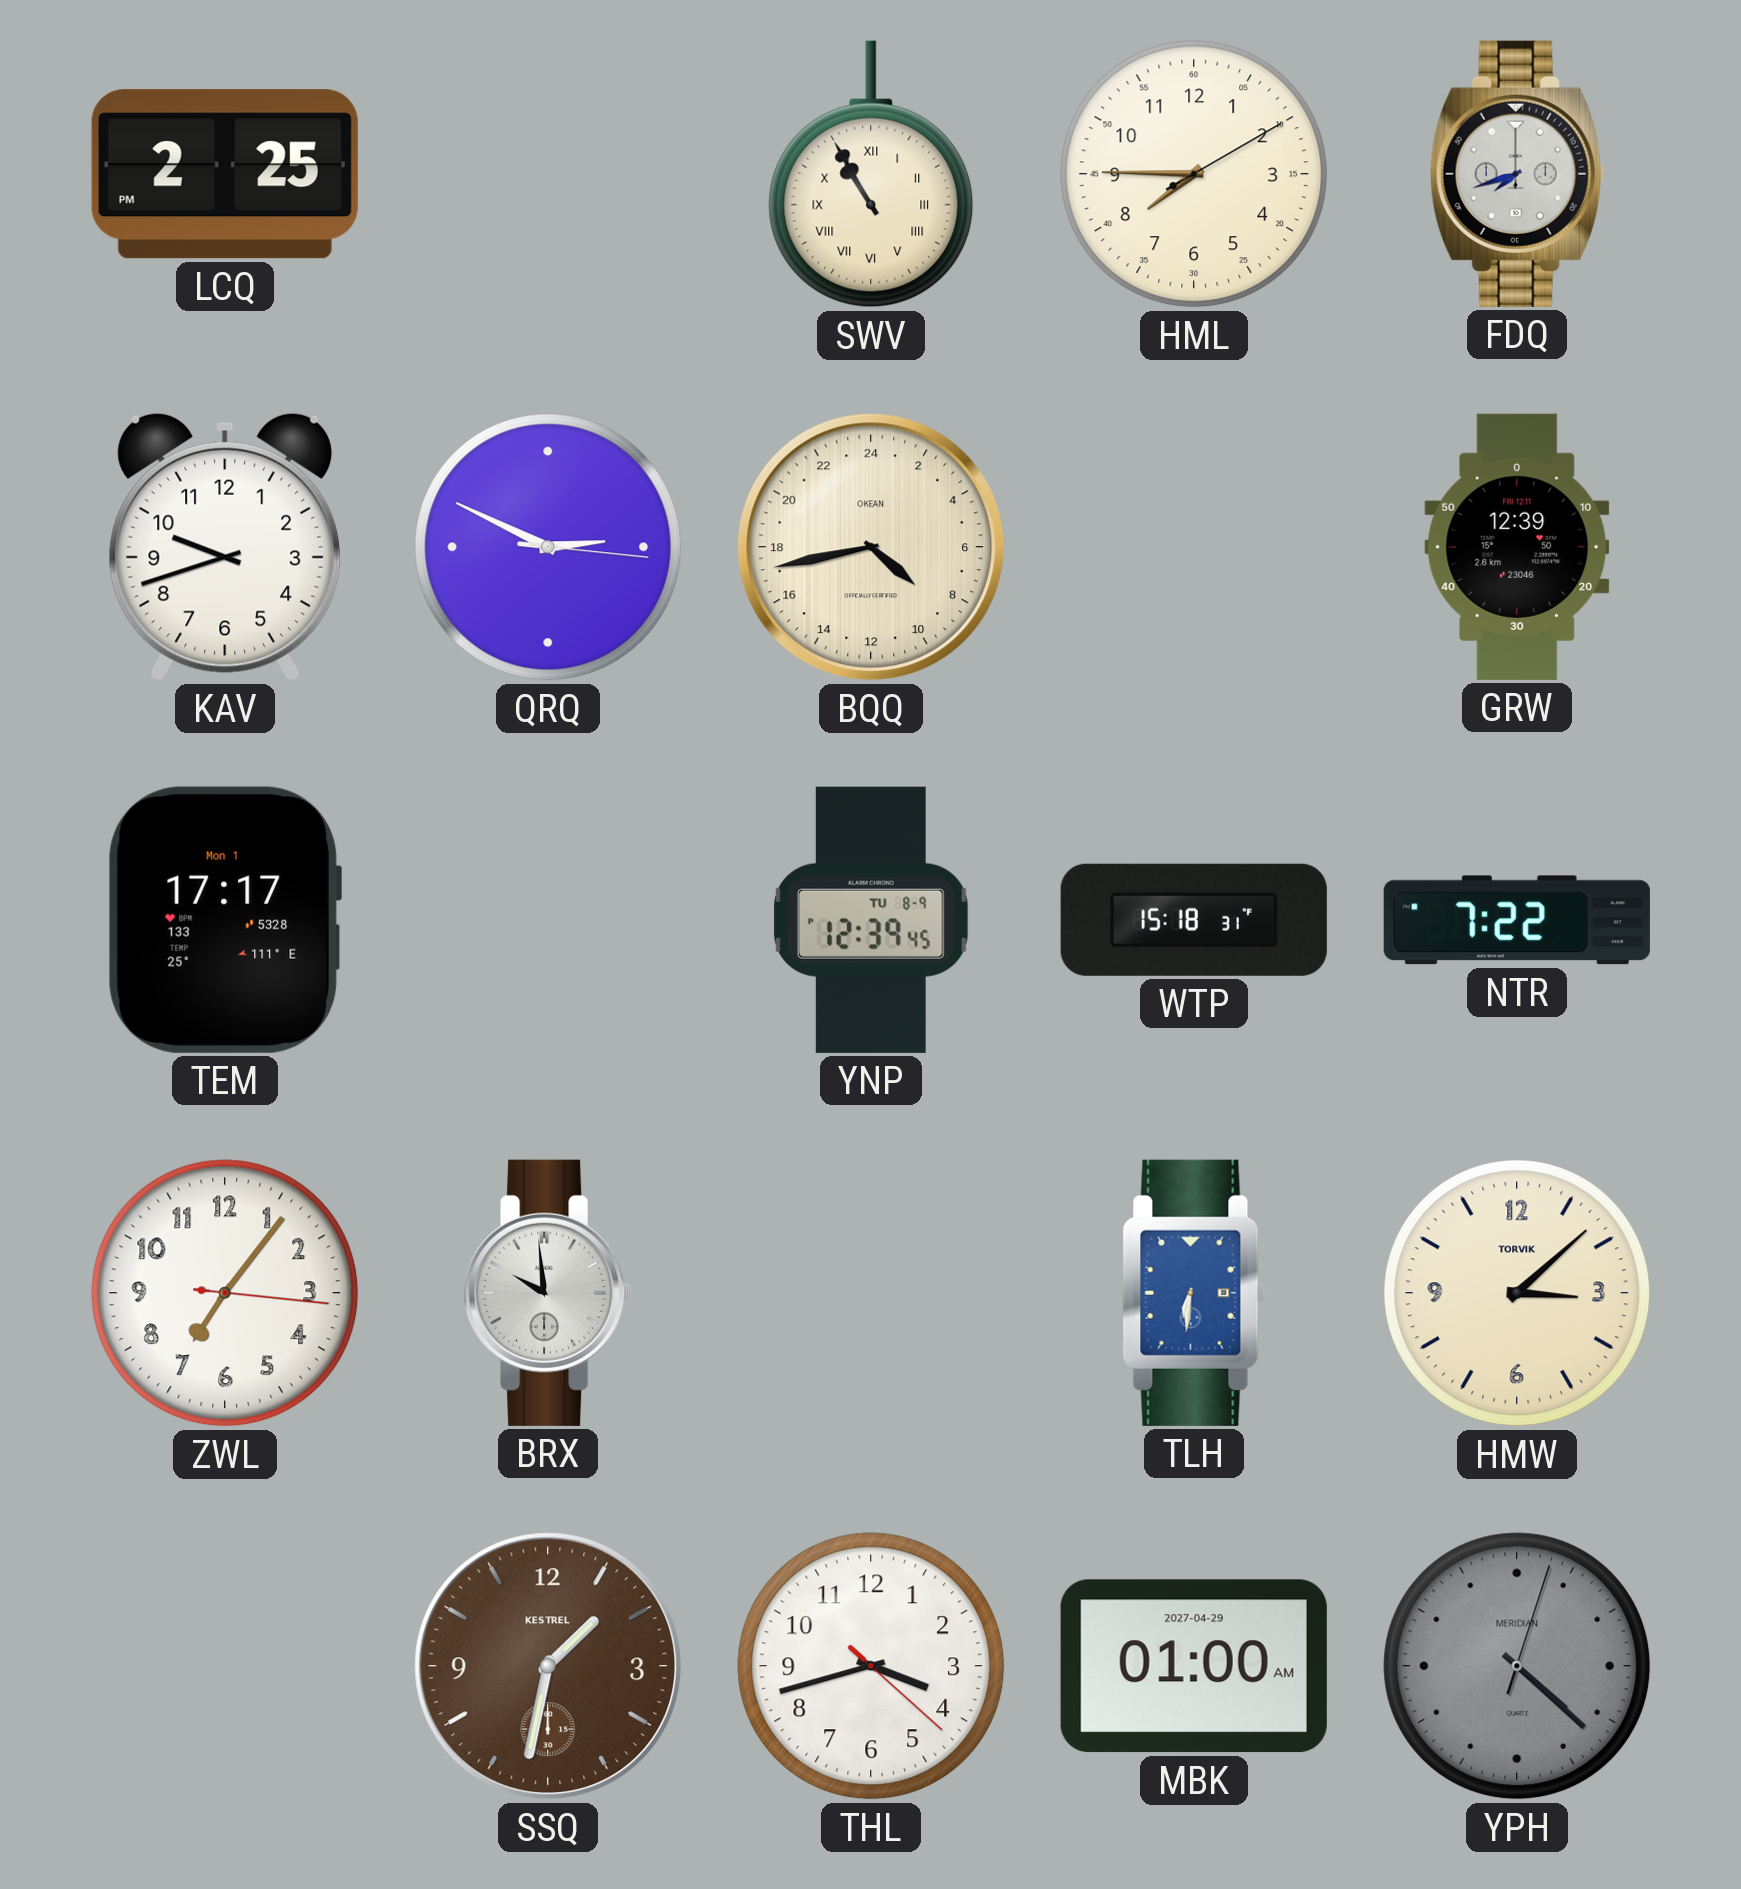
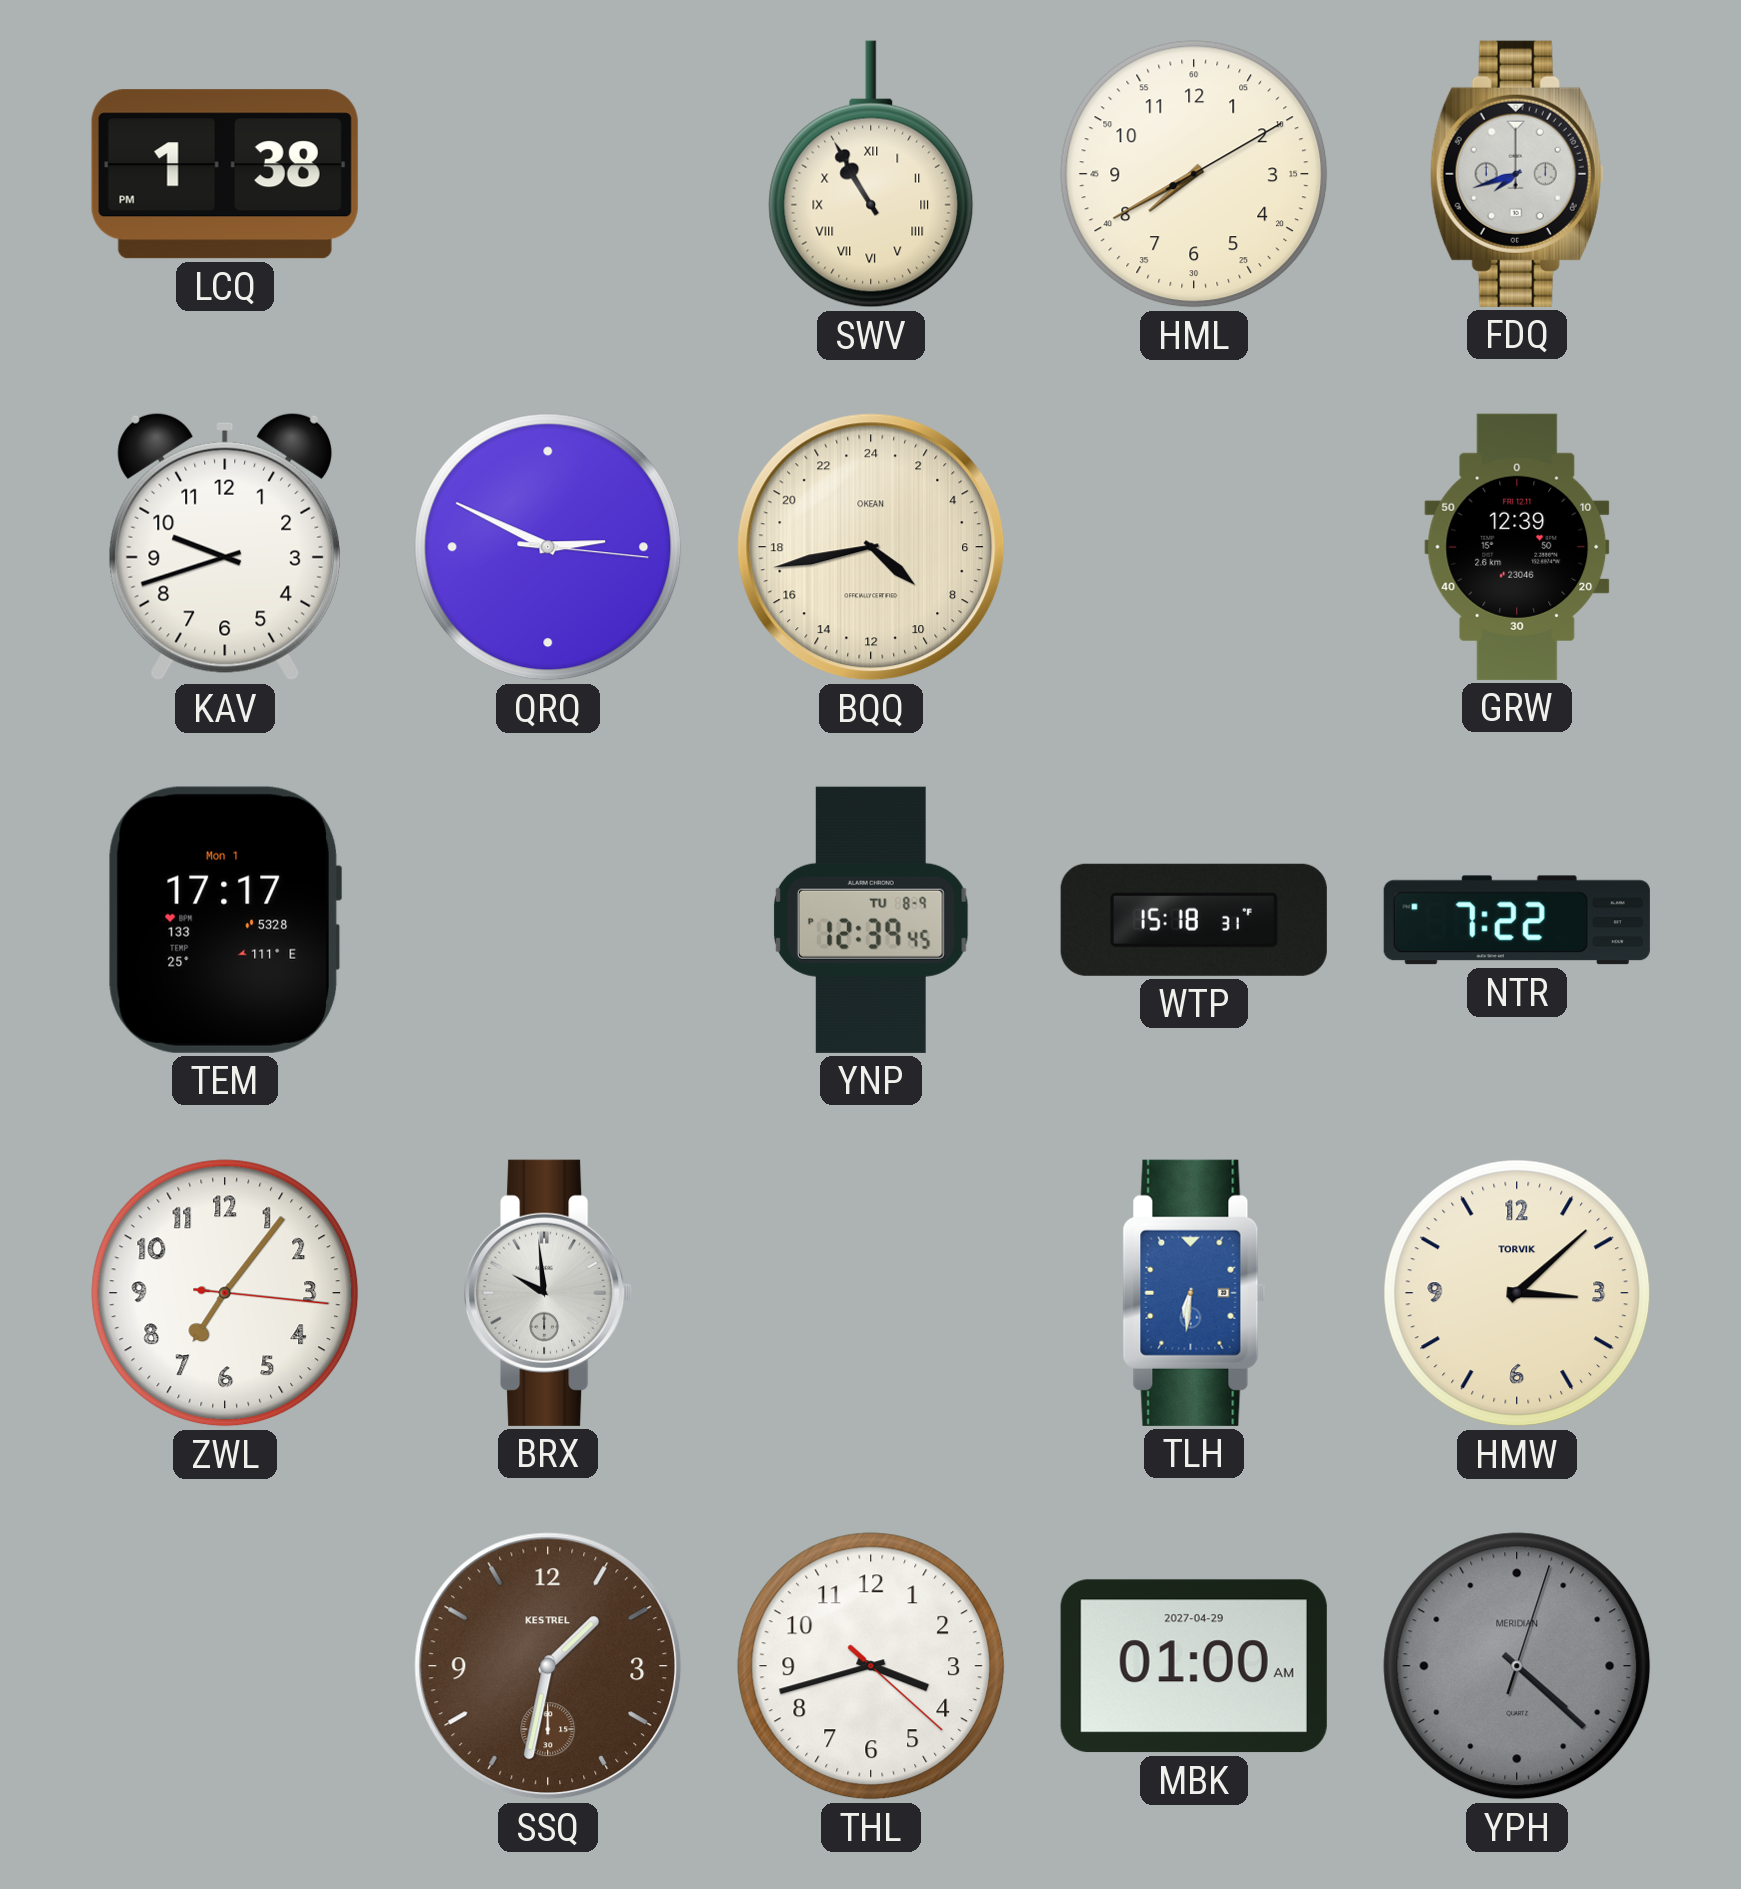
LCQ: 2:25 -> 1:38
HML: 7:45 -> 7:40
